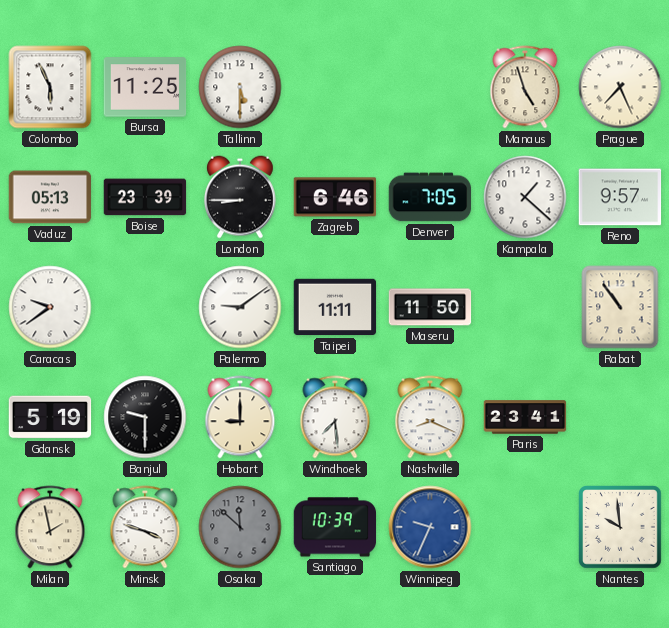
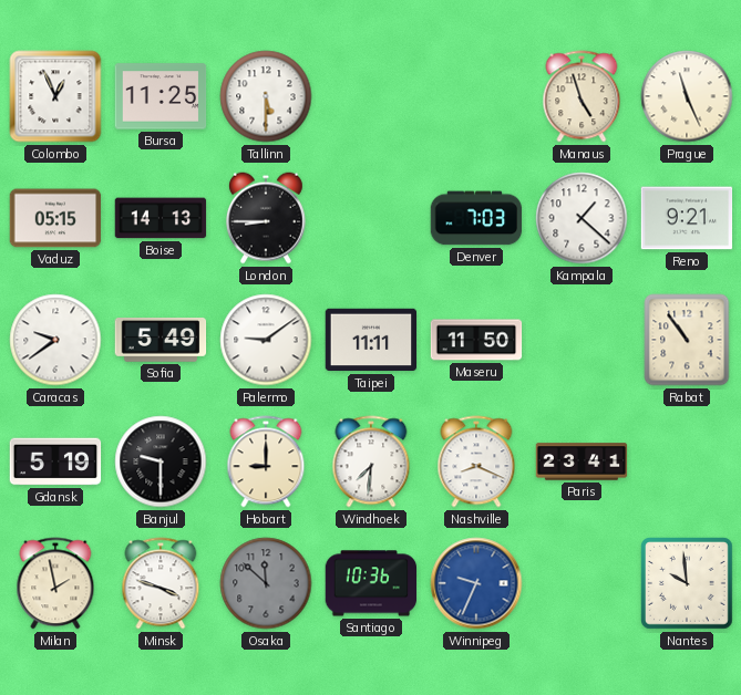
Colombo: 5:56 -> 12:56
Prague: 7:26 -> 11:26
Vaduz: 05:13 -> 05:15
Boise: 23:39 -> 14:13
Zagreb: 6:46 -> none
Denver: 7:05 -> 7:03
Reno: 9:57 -> 9:21
Sofia: none -> 5:49
Windhoek: 7:29 -> 7:31
Santiago: 10:39 -> 10:36
